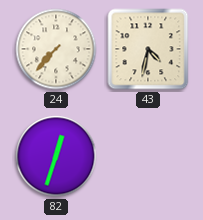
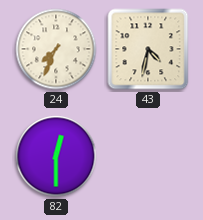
24: 7:37 -> 7:34
82: 12:33 -> 12:30
